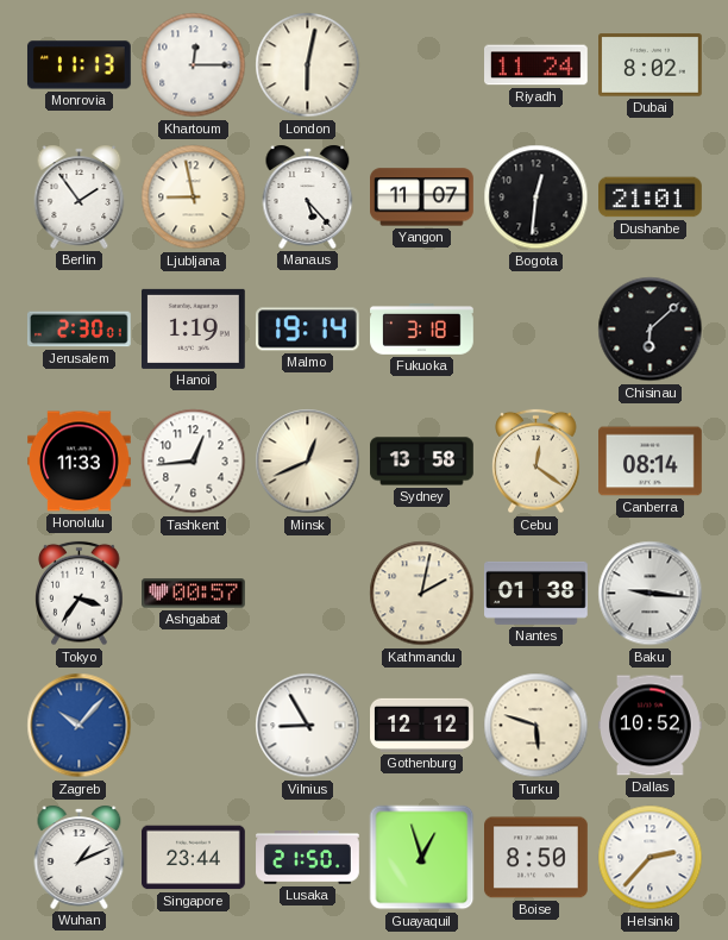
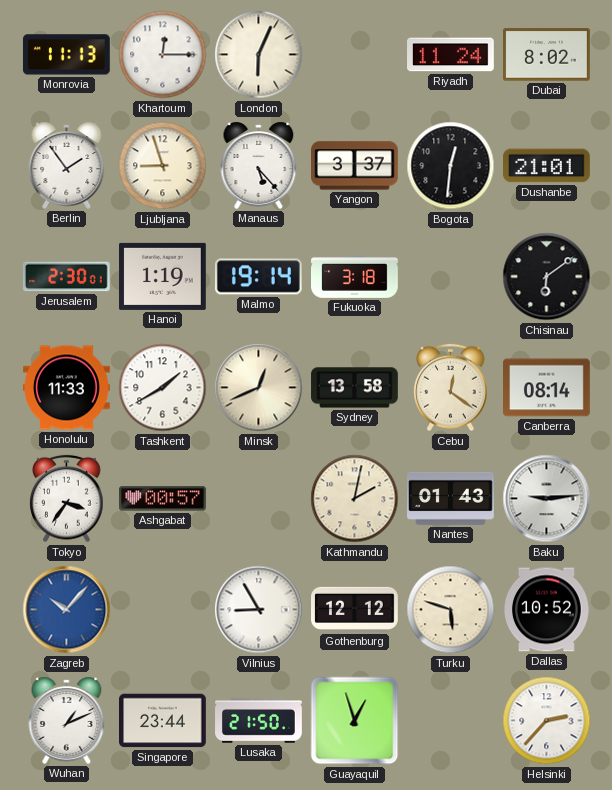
London: 6:02 -> 6:04
Ljubljana: 8:58 -> 8:57
Yangon: 11:07 -> 3:37
Chisinau: 6:08 -> 6:09
Tashkent: 12:44 -> 1:40
Nantes: 01:38 -> 01:43
Baku: 9:16 -> 9:14
Boise: 8:50 -> none
